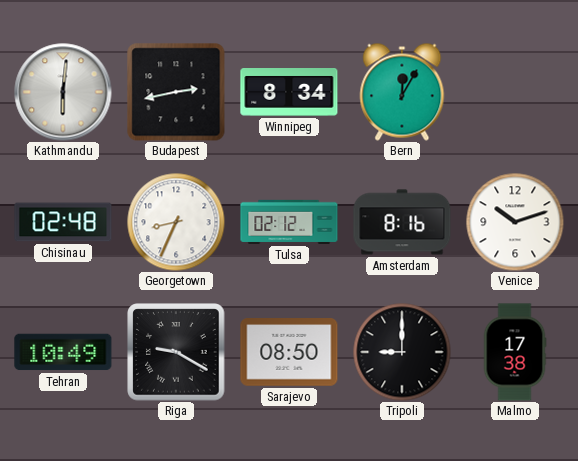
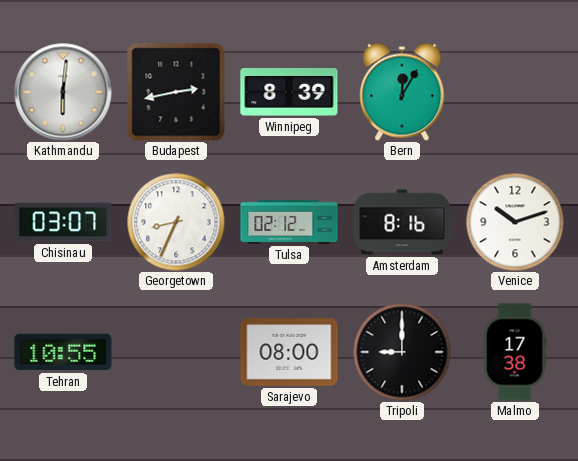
Winnipeg: 8:34 -> 8:39
Chisinau: 02:48 -> 03:07
Tehran: 10:49 -> 10:55
Riga: 9:20 -> none
Sarajevo: 08:50 -> 08:00
